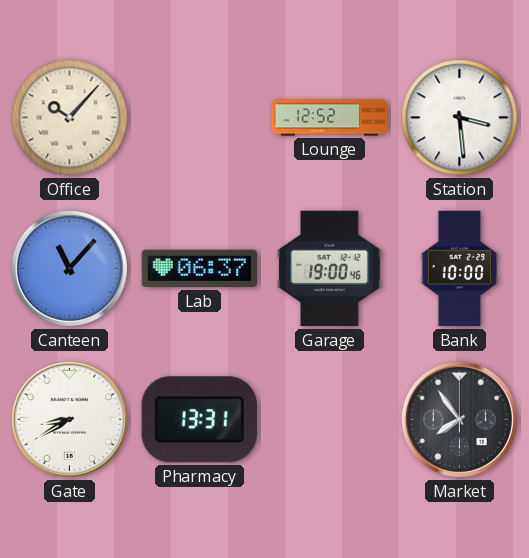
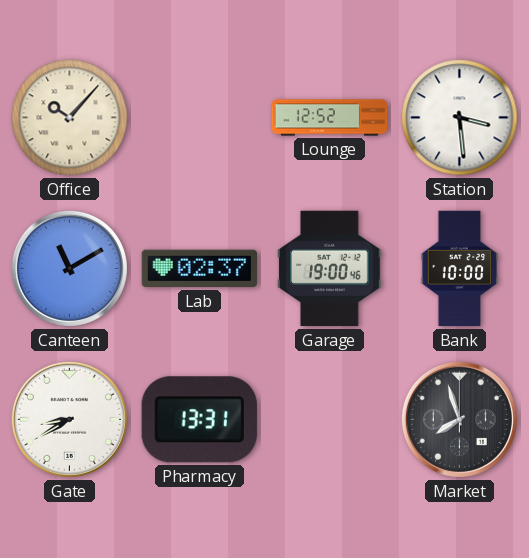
Canteen: 11:07 -> 11:10
Lab: 06:37 -> 02:37
Market: 7:54 -> 7:57
